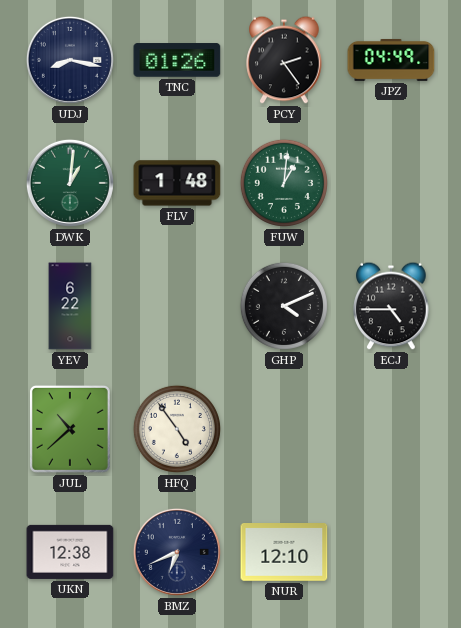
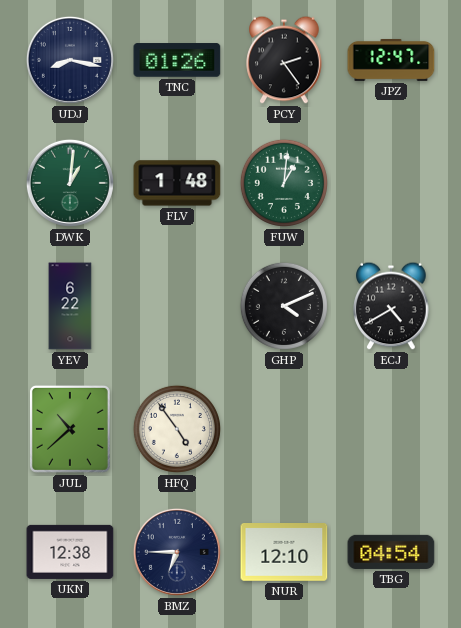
JPZ: 04:49 -> 12:47
ECJ: 4:45 -> 4:40
BMZ: 6:41 -> 6:45
TBG: none -> 04:54
